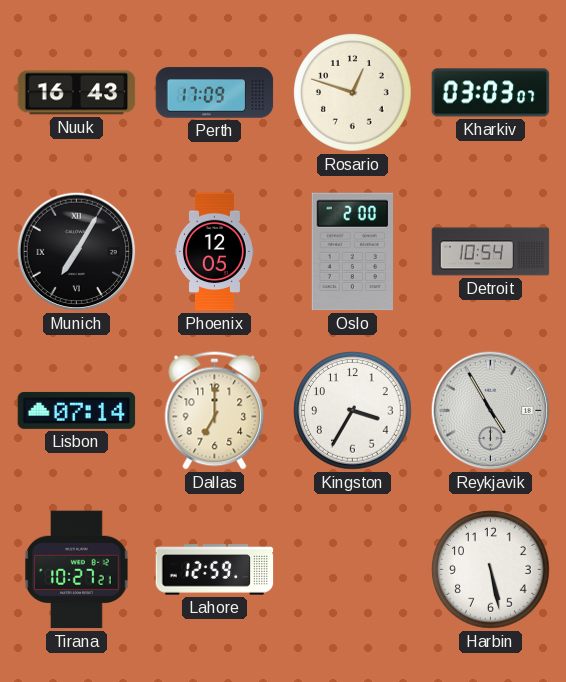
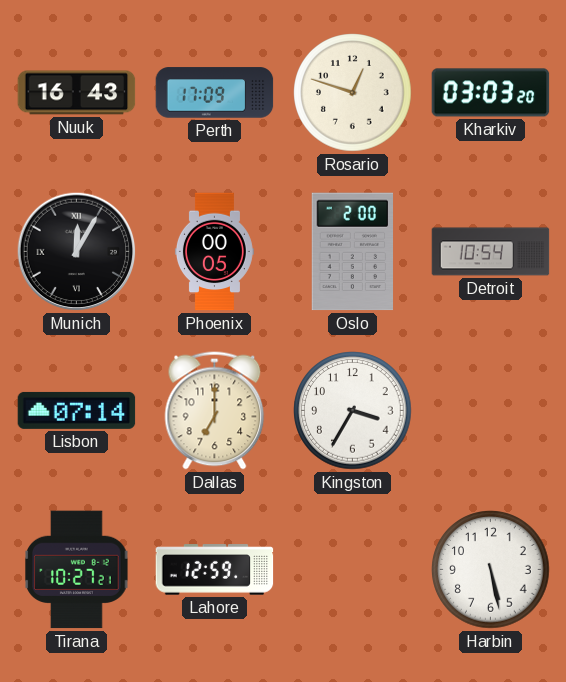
Kharkiv: 03:03:07 -> 03:03:20
Munich: 7:05 -> 12:05
Phoenix: 12:05 -> 00:05
Reykjavik: 4:55 -> none
